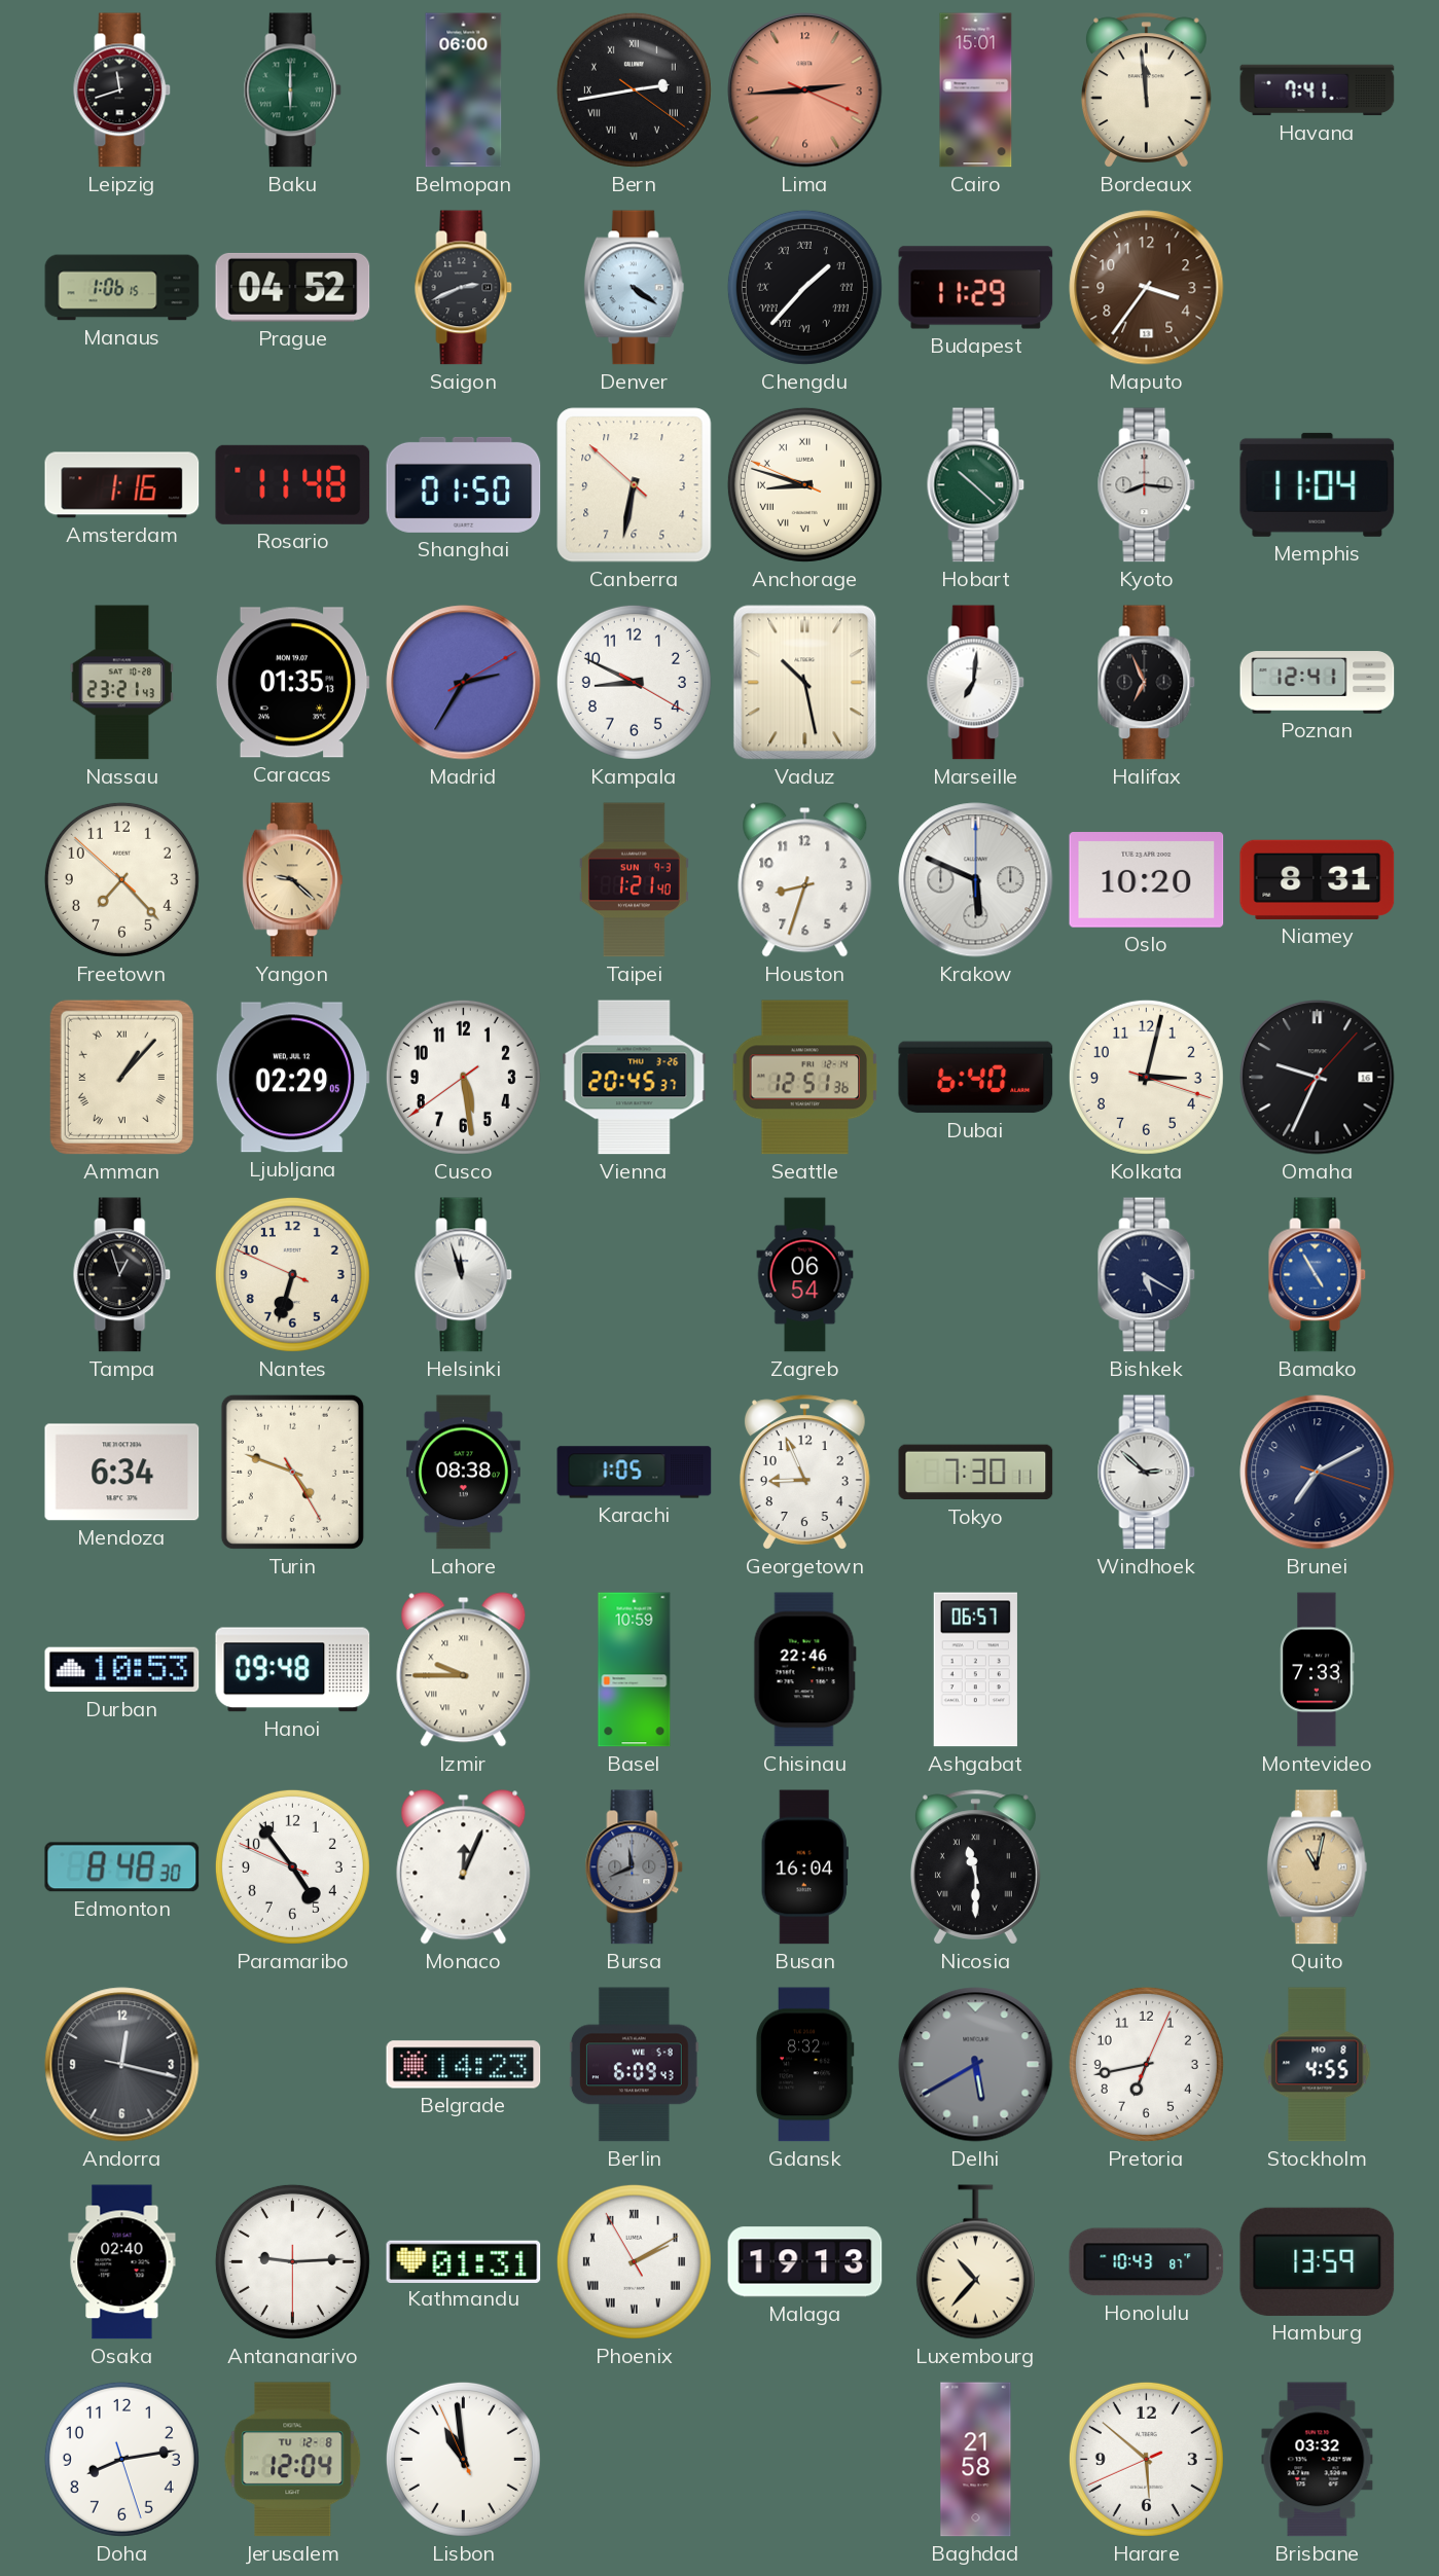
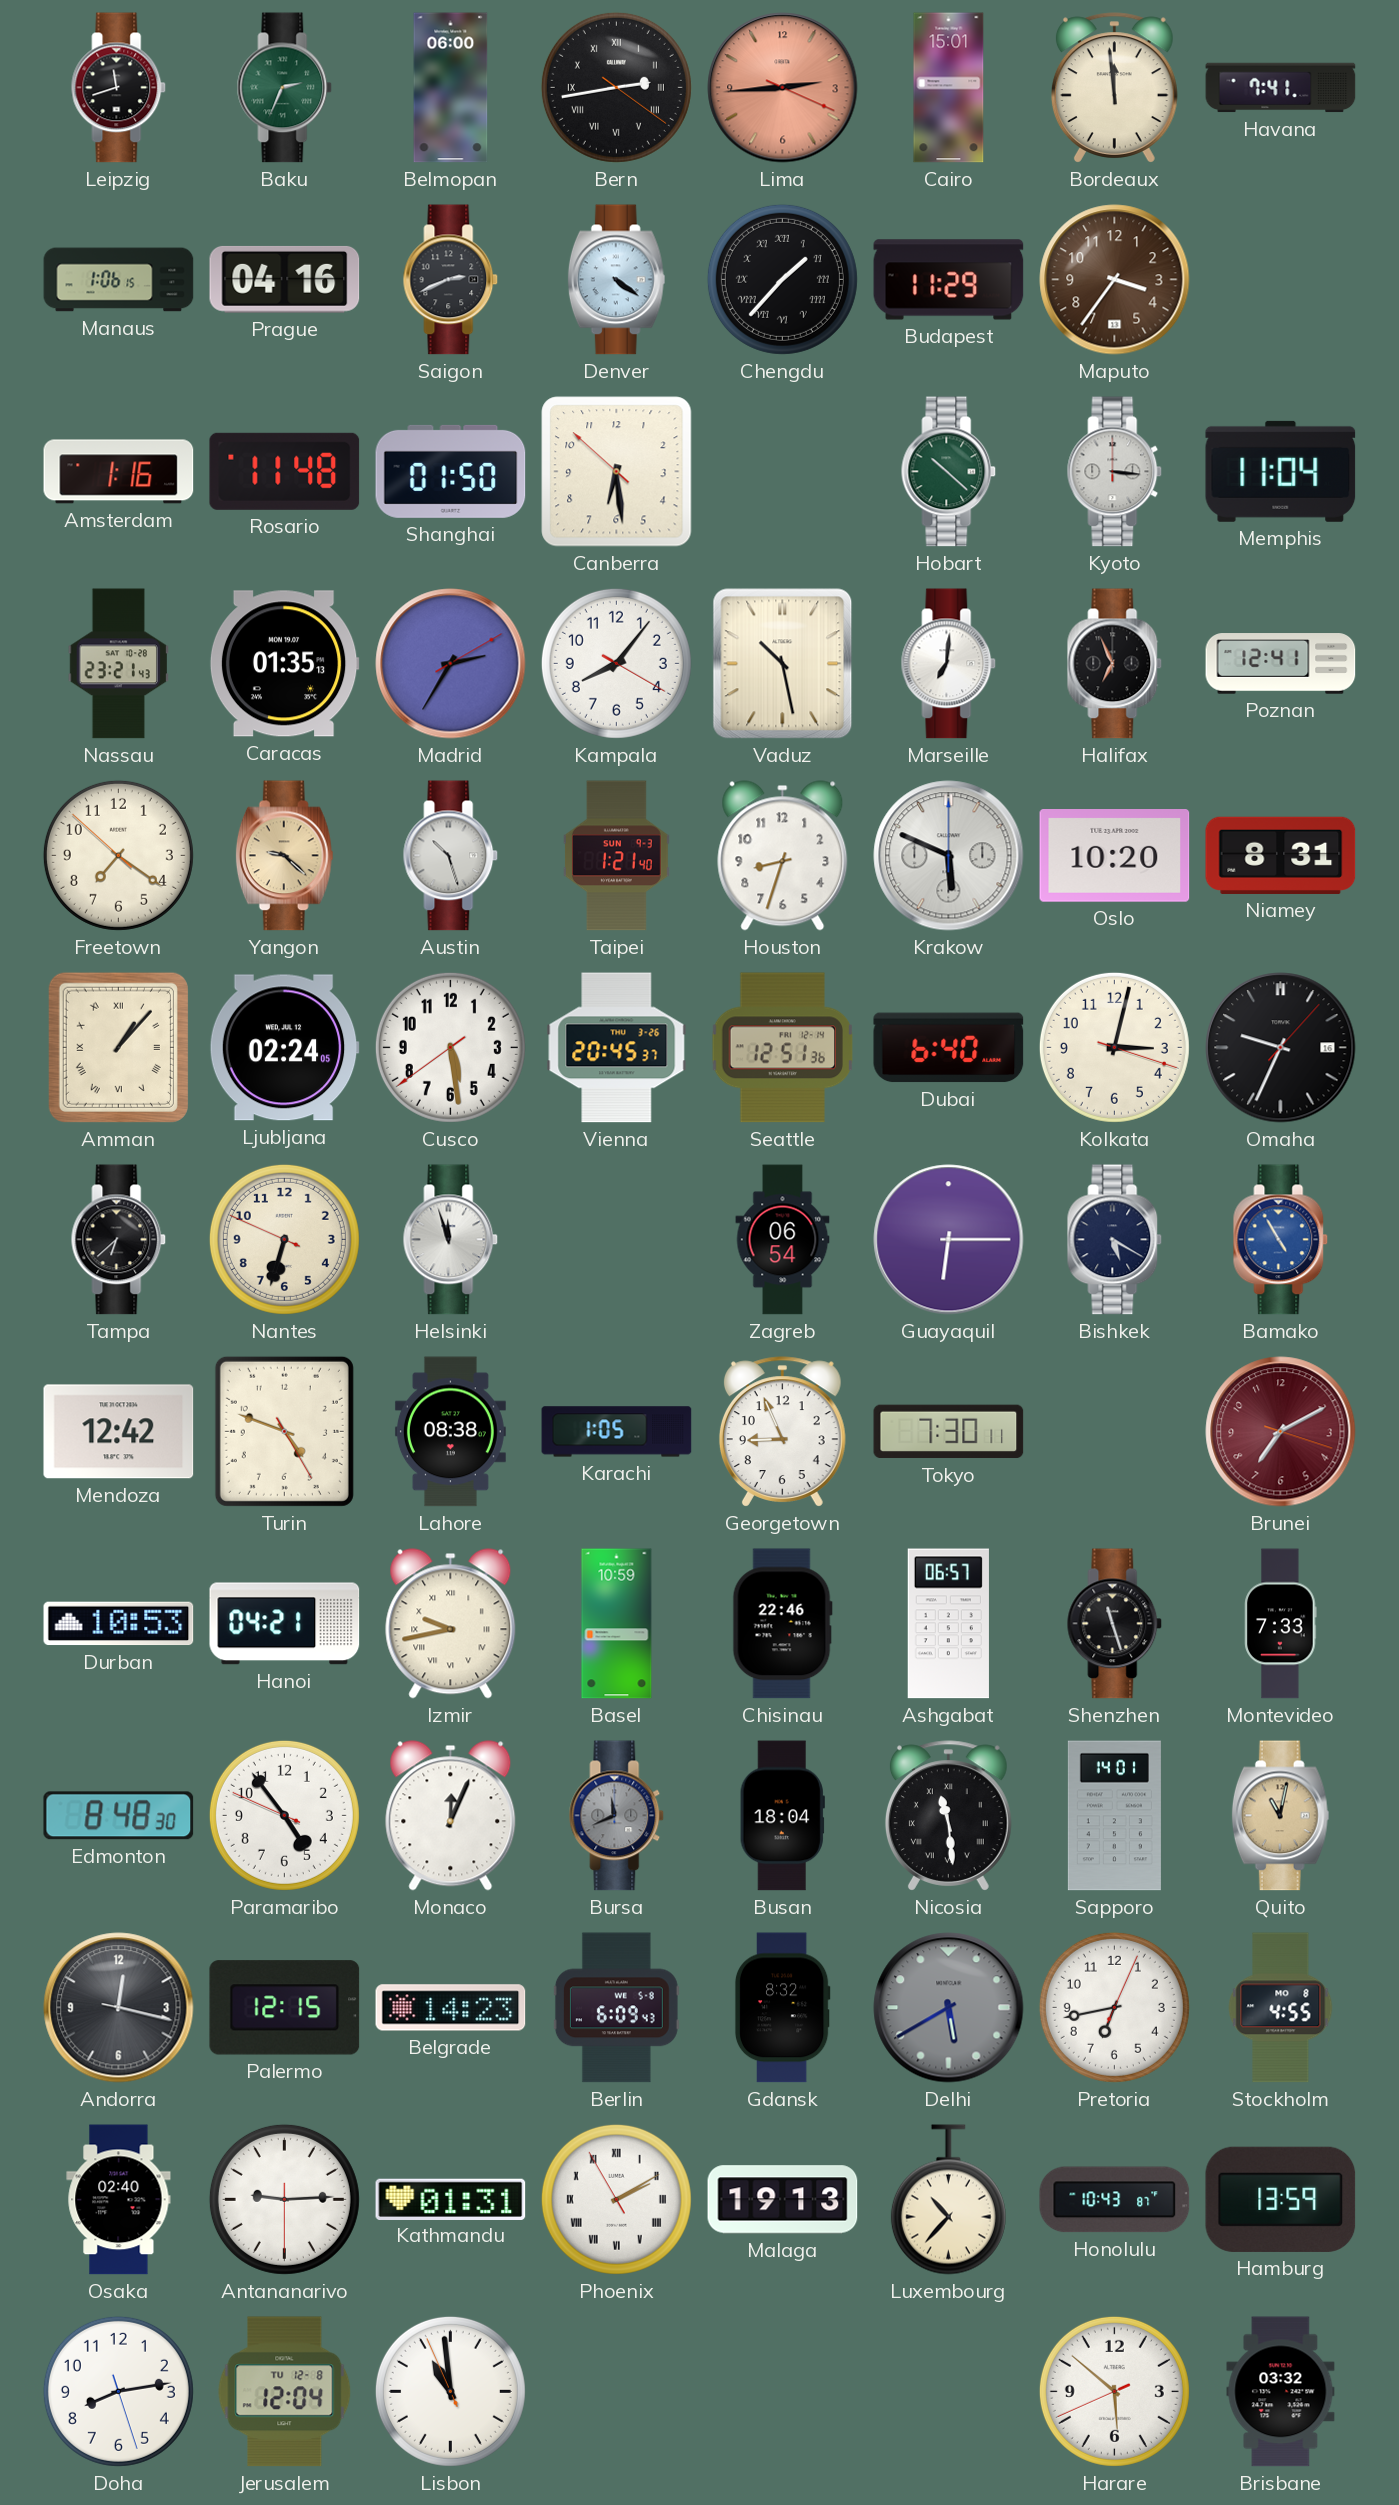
Baku: 6:00 -> 2:34
Prague: 04:52 -> 04:16
Canberra: 6:31 -> 6:28
Anchorage: 8:47 -> none
Kyoto: 8:16 -> 3:16
Kampala: 8:49 -> 8:06
Freetown: 7:22 -> 7:20
Austin: none -> 10:27
Ljubljana: 02:29 -> 02:24
Tampa: 12:57 -> 6:38
Guayaquil: none -> 6:15
Mendoza: 6:34 -> 12:42
Windhoek: 2:52 -> none
Brunei dial: navy -> burgundy
Hanoi: 09:48 -> 04:21
Izmir: 9:45 -> 9:43
Shenzhen: none -> 11:27
Busan: 16:04 -> 18:04
Nicosia: 11:30 -> 11:29
Sapporo: none -> 14:01
Palermo: none -> 12:15
Baghdad: 21:58 -> none
